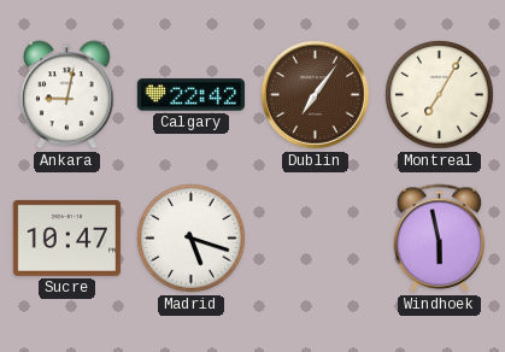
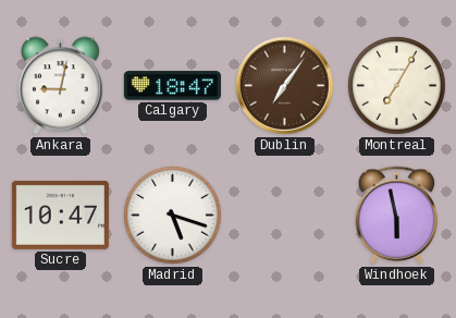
Calgary: 22:42 -> 18:47
